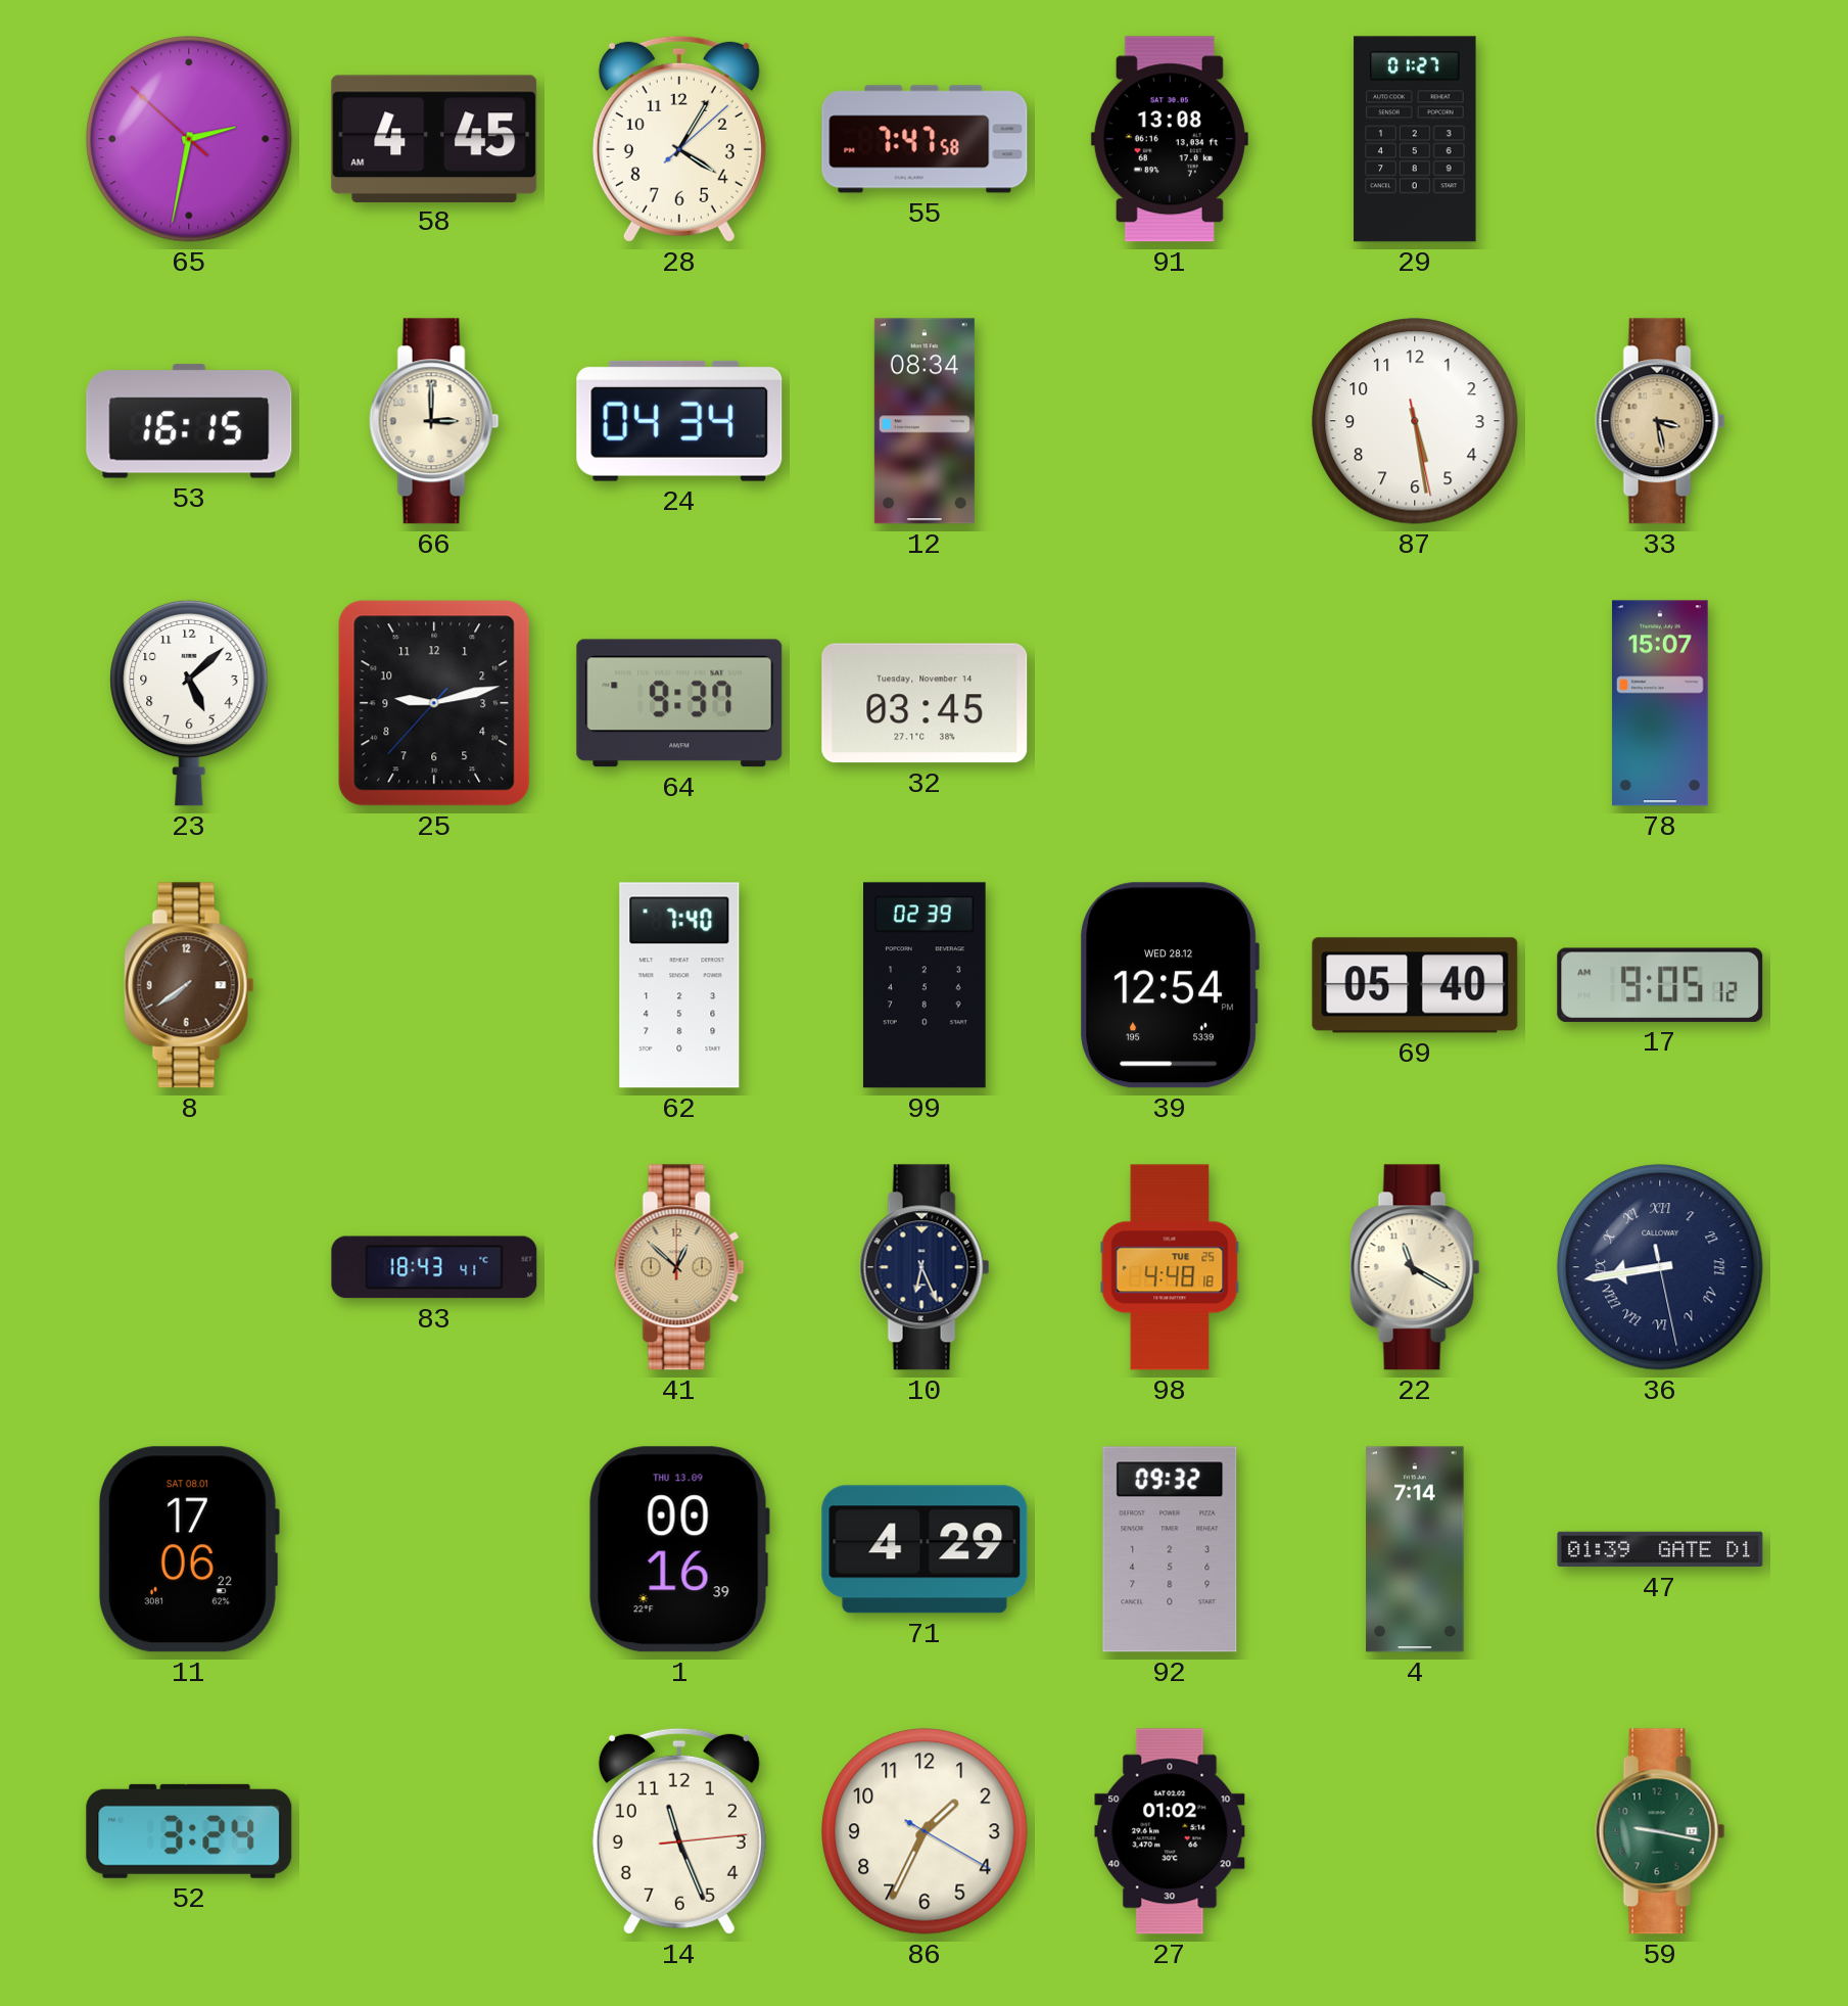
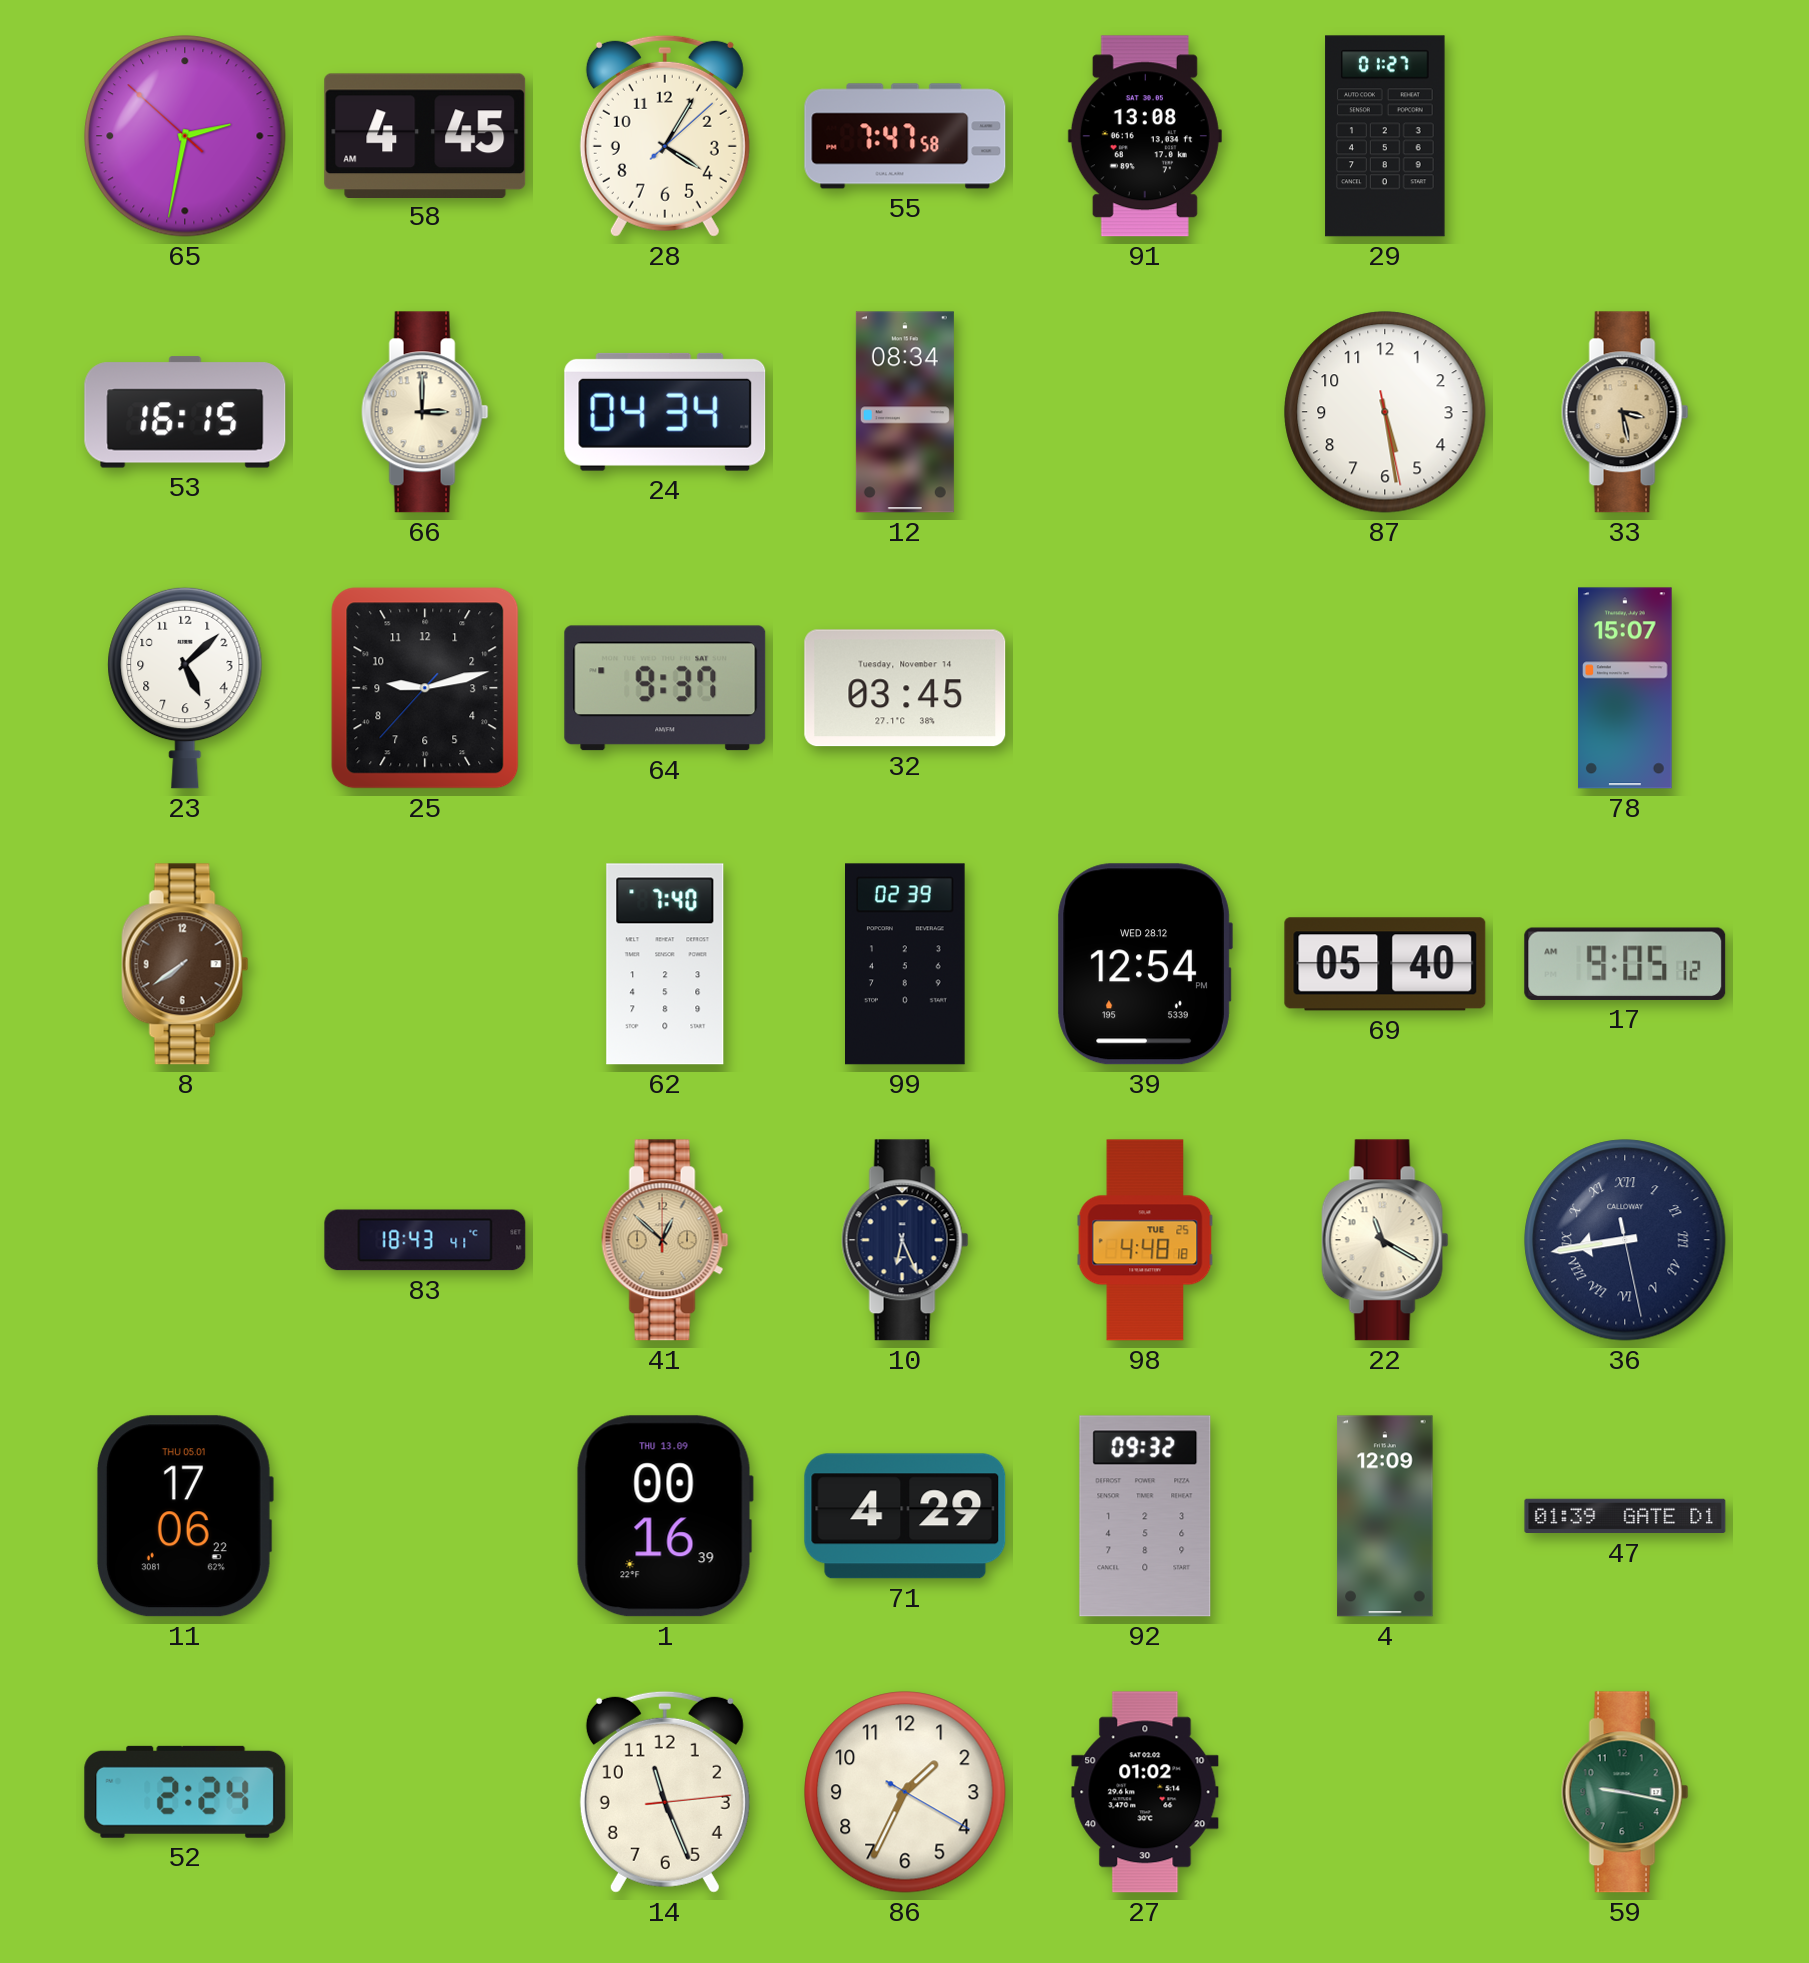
11 date: SAT 08.01 -> THU 05.01
4: 7:14 -> 12:09
52: 3:24 -> 2:24
